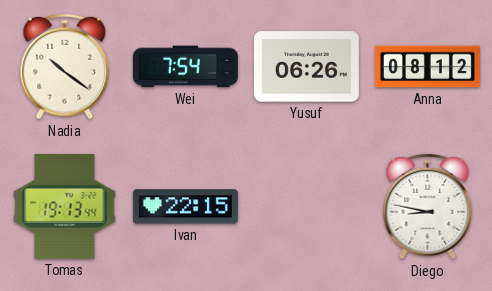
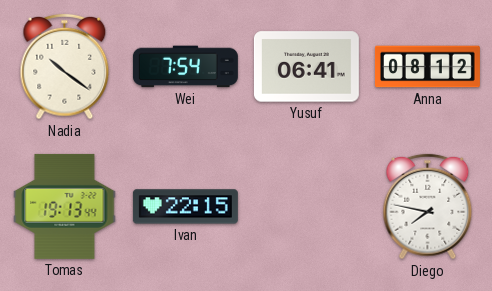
Yusuf: 06:26 -> 06:41
Diego: 8:47 -> 7:47
